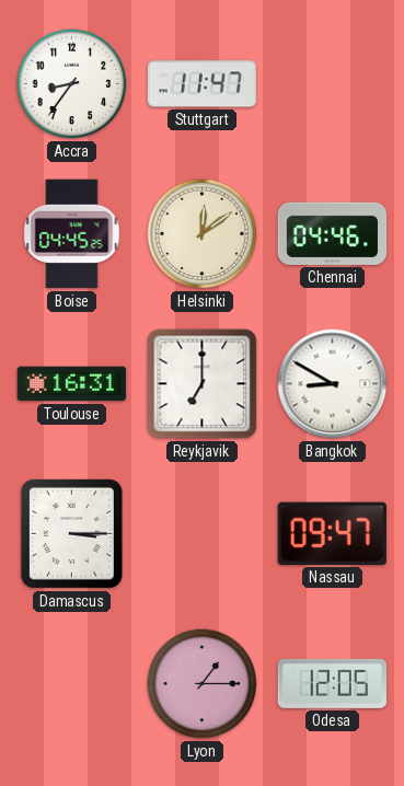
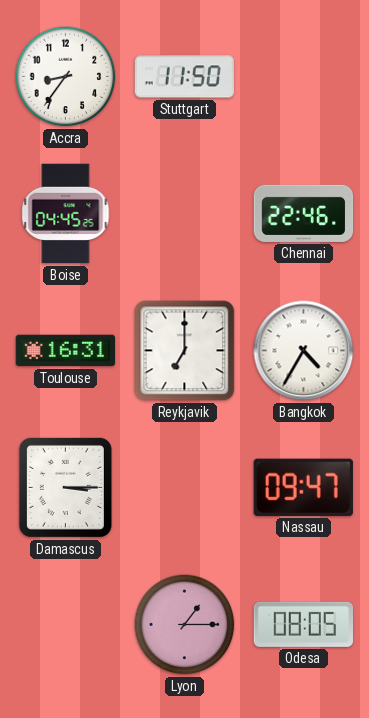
Stuttgart: 11:47 -> 11:50
Helsinki: 12:09 -> none
Chennai: 04:46 -> 22:46
Bangkok: 8:50 -> 4:35
Odesa: 12:05 -> 08:05
